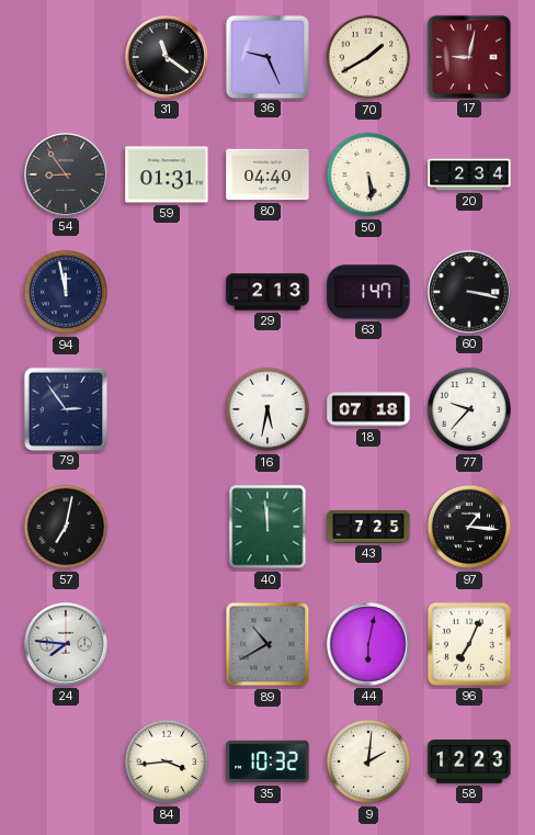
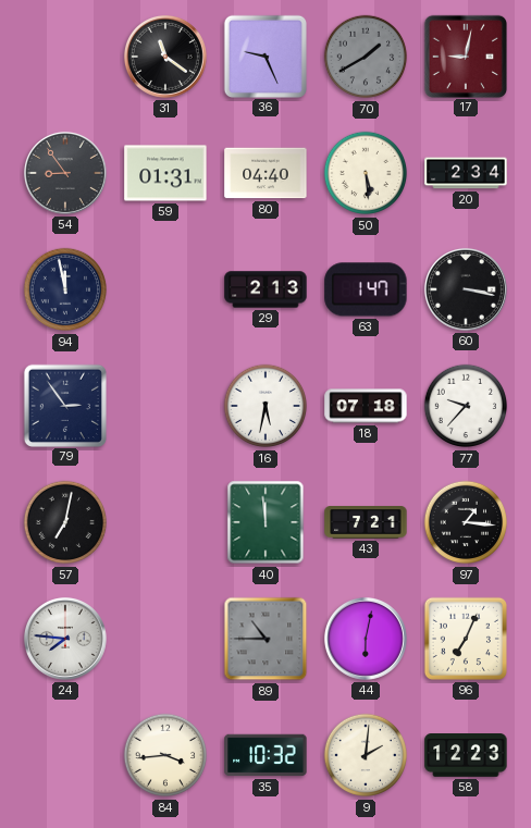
70 dial: cream -> grey
43: 7:25 -> 7:21
89: 10:40 -> 10:45
